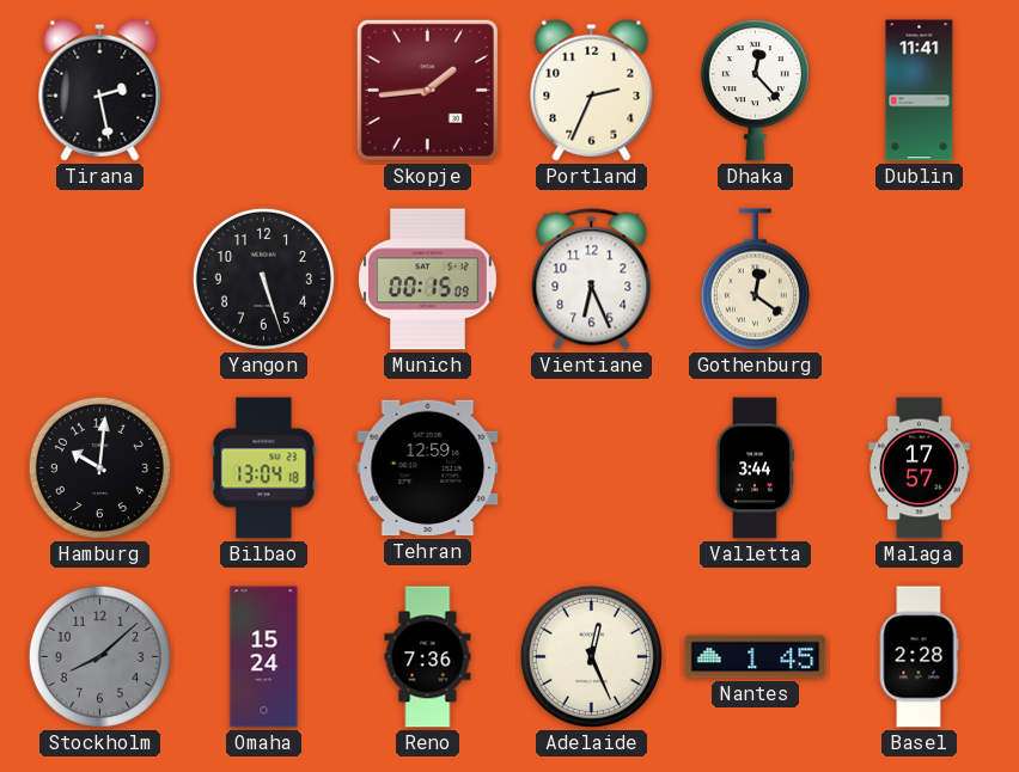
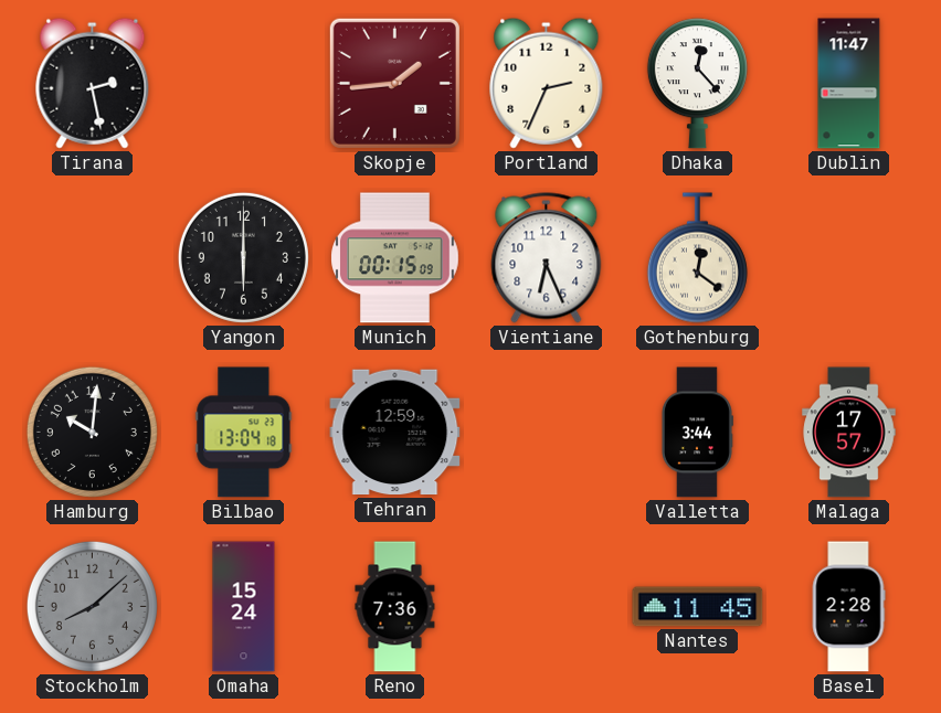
Dublin: 11:41 -> 11:47
Yangon: 5:27 -> 6:00
Adelaide: 12:26 -> none
Nantes: 1:45 -> 11:45
